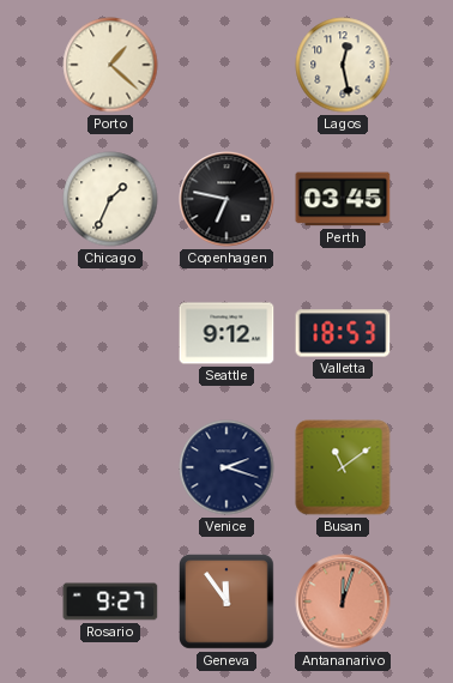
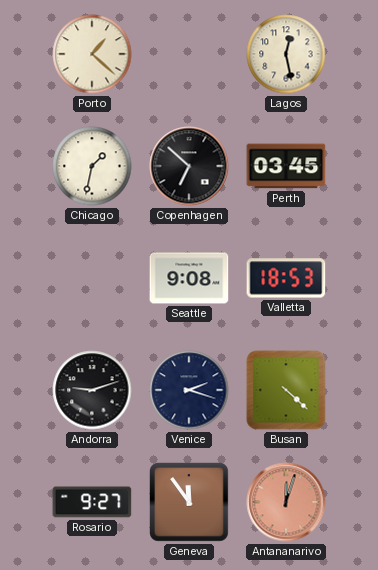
Chicago: 1:34 -> 1:32
Copenhagen: 6:47 -> 6:52
Seattle: 9:12 -> 9:08
Andorra: none -> 9:12
Busan: 11:09 -> 4:22
